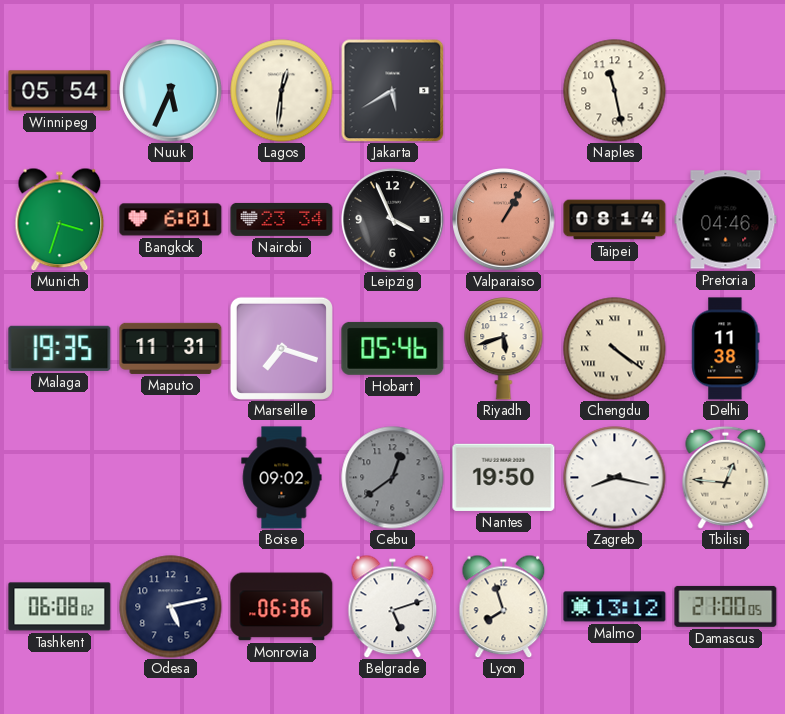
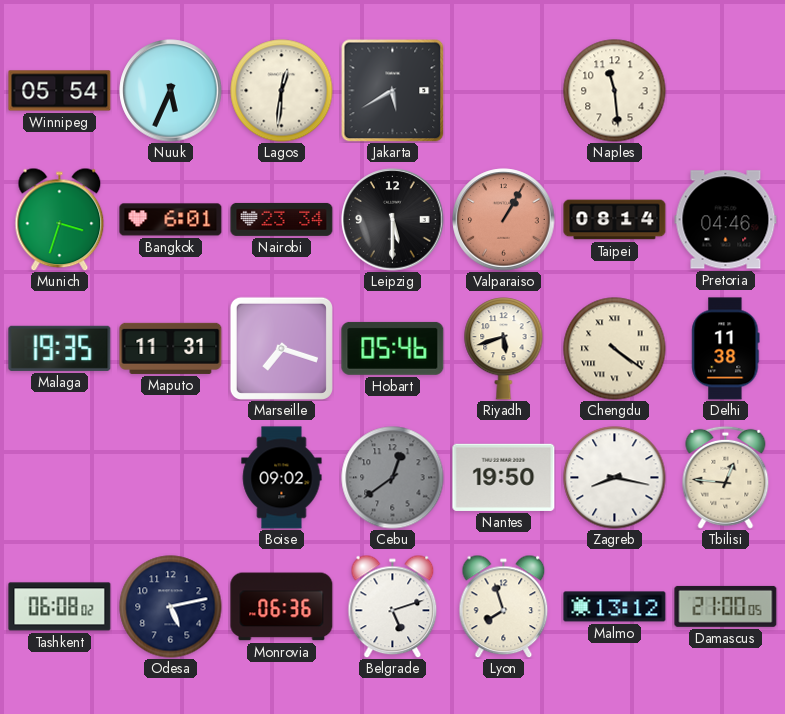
Naples: 11:28 -> 11:29
Leipzig: 3:56 -> 5:30
